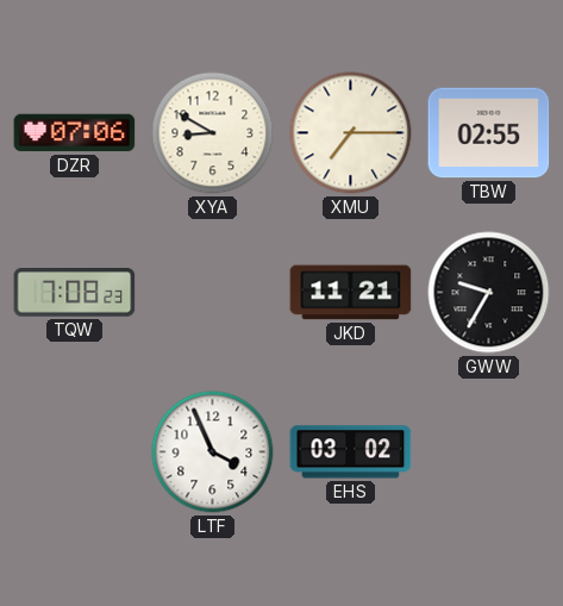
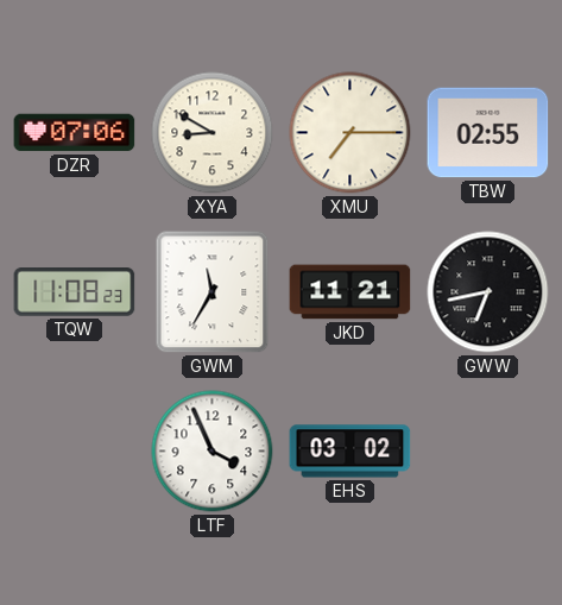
TQW: 7:08 -> 11:08
GWM: none -> 11:35
GWW: 9:35 -> 6:43
